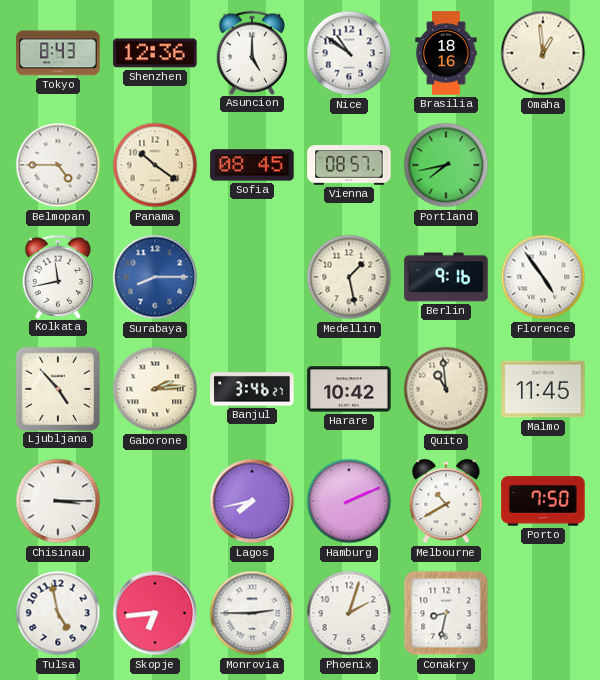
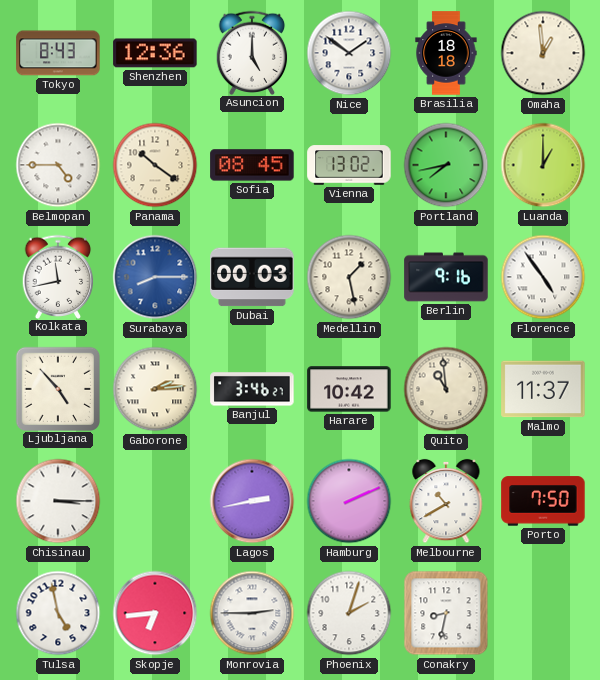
Nice: 10:51 -> 1:51
Brasilia: 18:16 -> 18:18
Vienna: 08:57 -> 13:02
Luanda: none -> 1:00
Dubai: none -> 00:03
Malmo: 11:45 -> 11:37
Lagos: 7:43 -> 2:43
